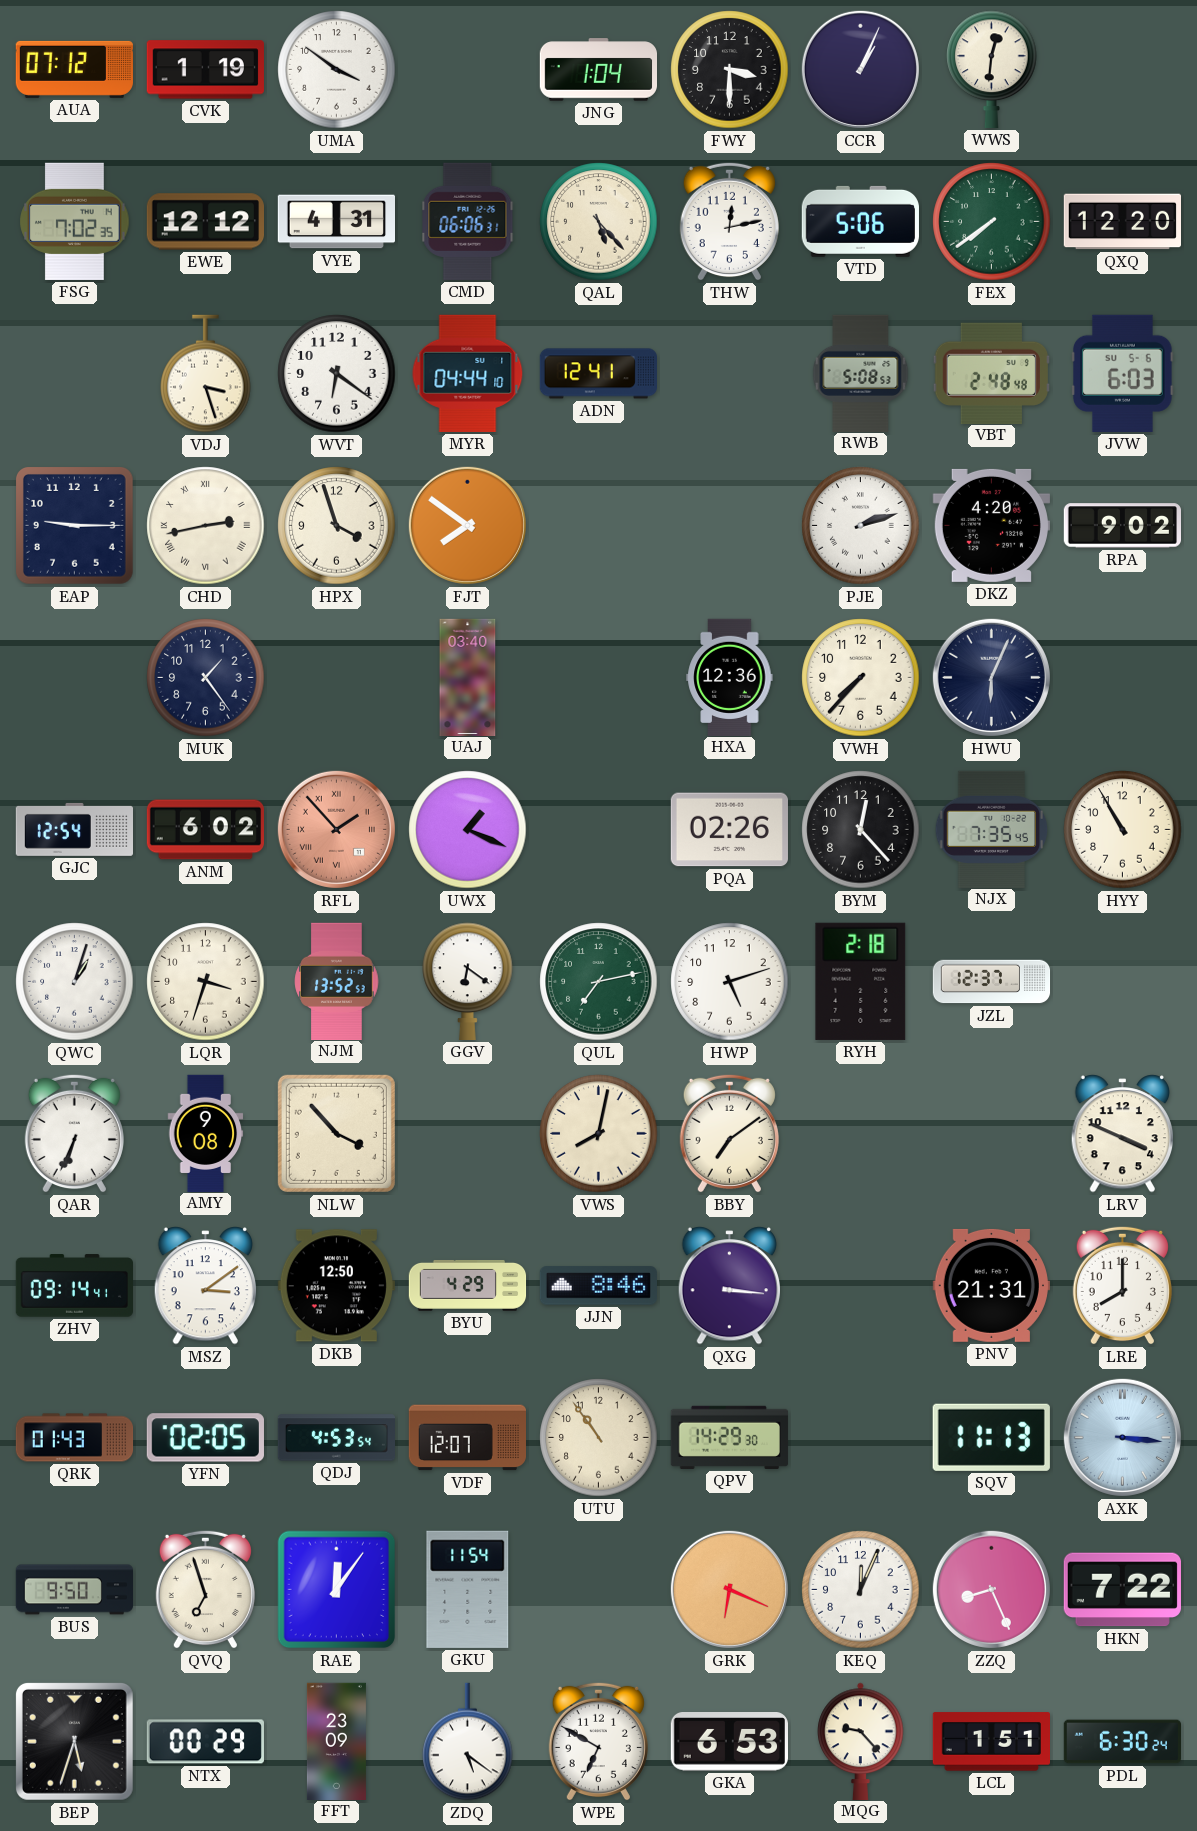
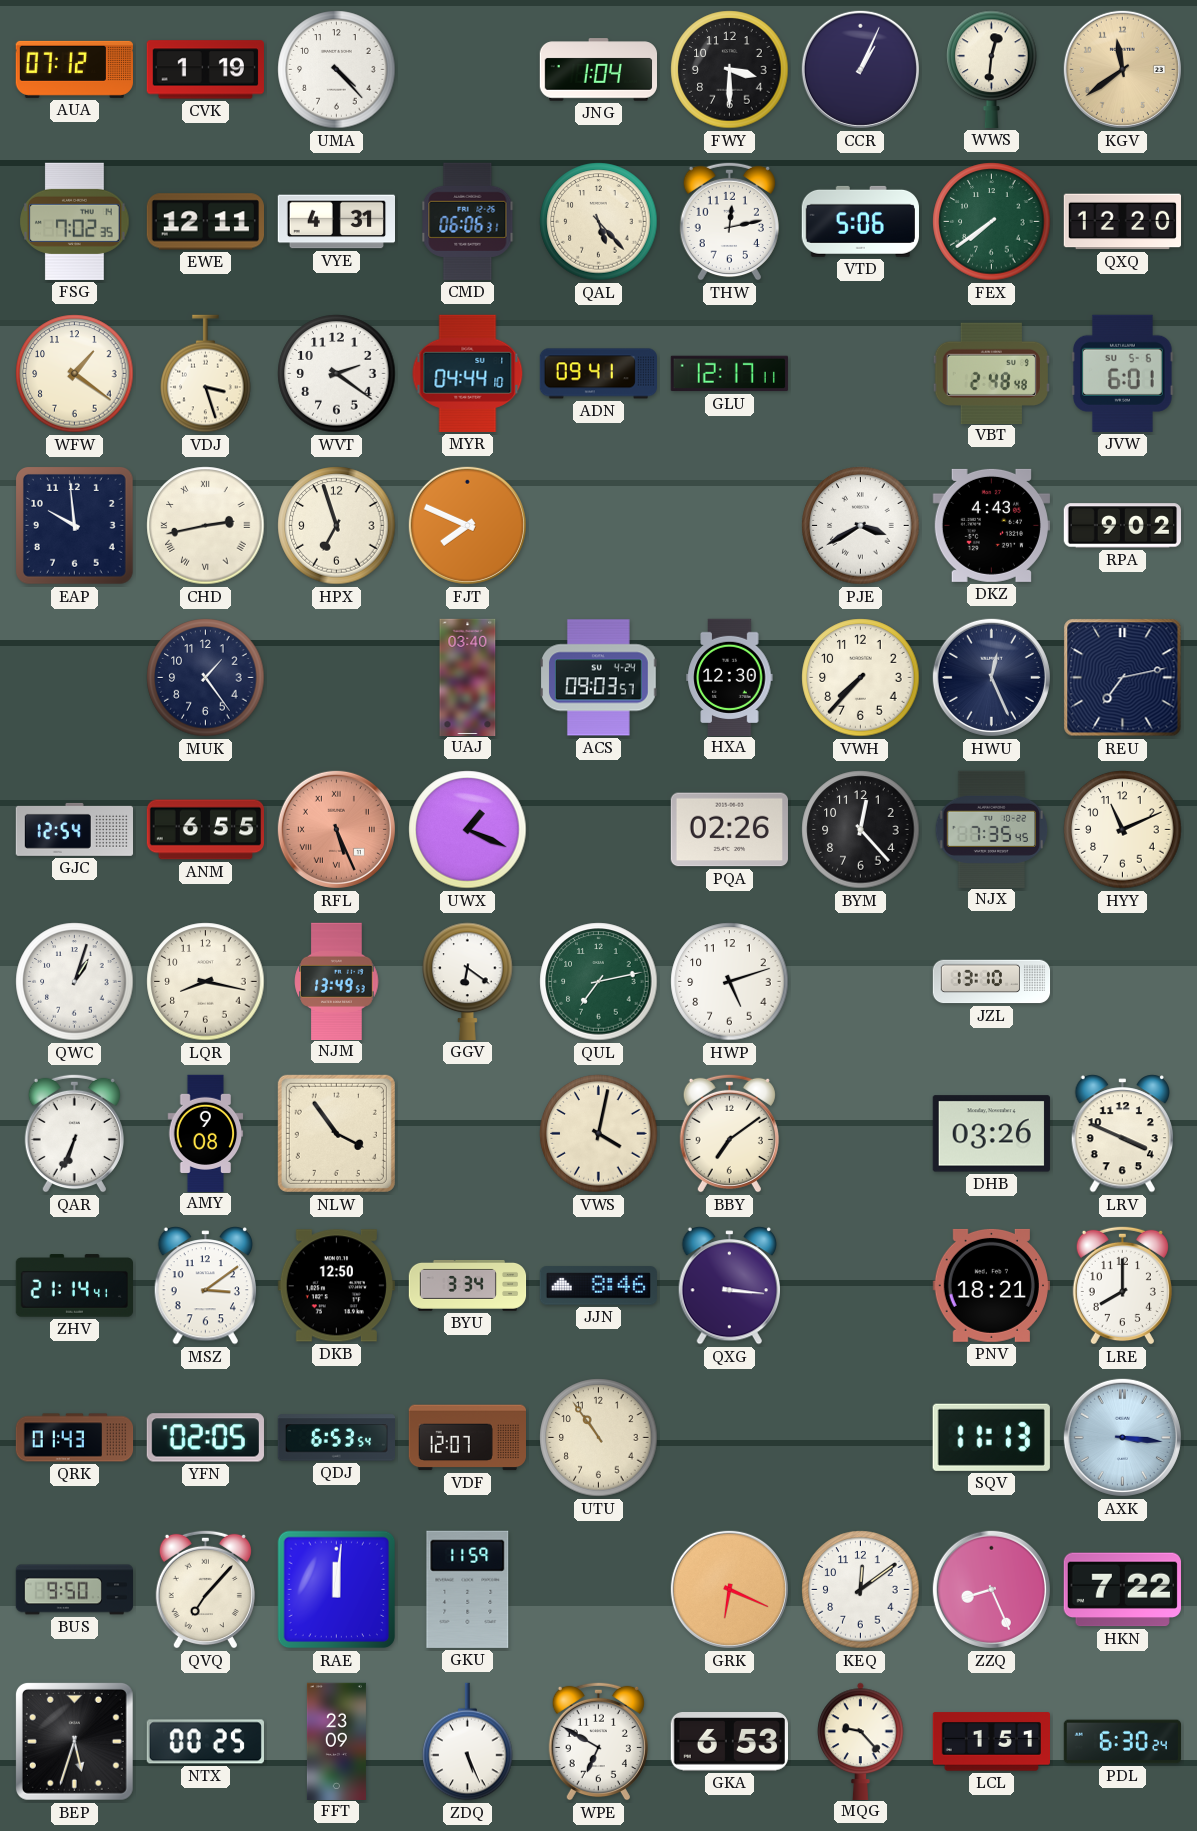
UMA: 3:51 -> 4:23
KGV: none -> 11:39
EWE: 12:12 -> 12:11
WFW: none -> 1:21
WVT: 6:21 -> 2:21
ADN: 12:41 -> 09:41
GLU: none -> 12:17
RWB: 5:08 -> none
JVW: 6:03 -> 6:01
EAP: 9:15 -> 9:59
HPX: 3:57 -> 6:57
FJT: 7:51 -> 7:49
PJE: 2:12 -> 3:40
DKZ: 4:20 -> 4:43
ACS: none -> 09:03
HXA: 12:36 -> 12:30
HWU: 6:04 -> 12:26
REU: none -> 7:13
ANM: 6:02 -> 6:55
RFL: 1:53 -> 5:26
HYY: 10:55 -> 11:11
LQR: 3:33 -> 8:17
NJM: 13:52 -> 13:49
RYH: 2:18 -> none
JZL: 12:37 -> 13:10
NLW: 3:53 -> 3:54
VWS: 8:02 -> 4:02
DHB: none -> 03:26
ZHV: 09:14 -> 21:14
BYU: 4:29 -> 3:34
PNV: 21:31 -> 18:21
QDJ: 4:53 -> 6:53
QPV: 14:29 -> none
QVQ: 6:57 -> 7:07
RAE: 12:06 -> 12:01
GKU: 11:54 -> 11:59
KEQ: 12:04 -> 12:09
NTX: 00:29 -> 00:25
ZDQ: 5:21 -> 5:26
